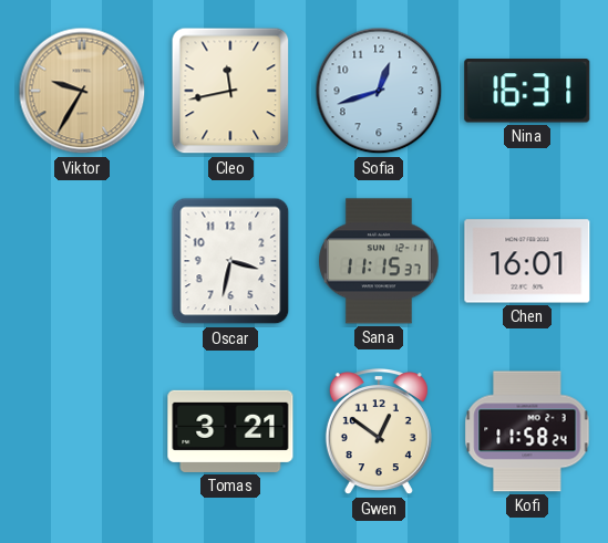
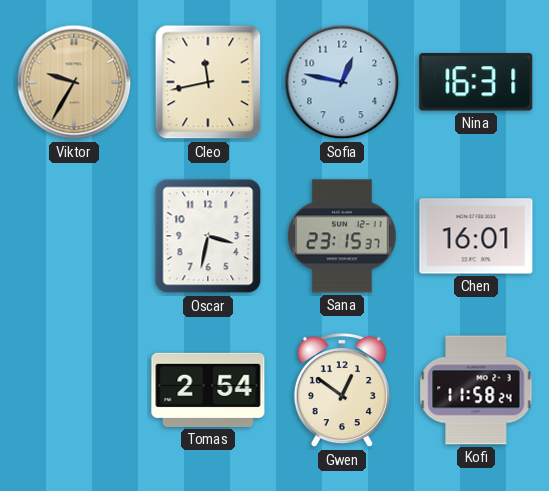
Sofia: 12:42 -> 12:47
Sana: 11:15 -> 23:15
Tomas: 3:21 -> 2:54
